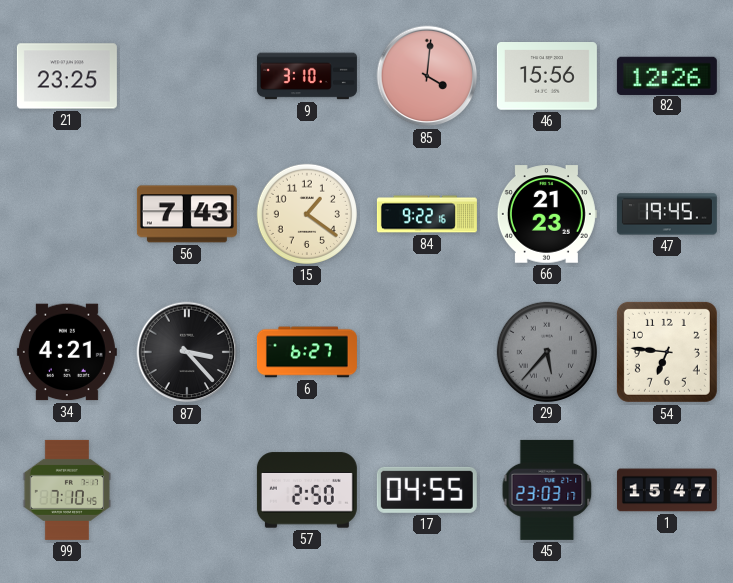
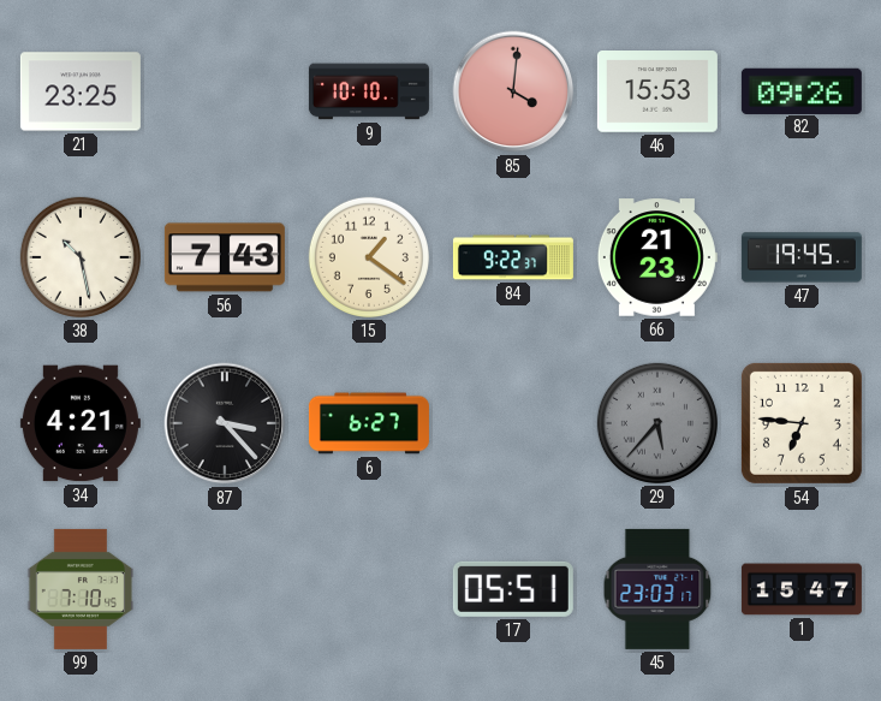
9: 3:10 -> 10:10
46: 15:56 -> 15:53
82: 12:26 -> 09:26
38: none -> 10:28
84: 9:22:16 -> 9:22:37
57: 2:50 -> none
17: 04:55 -> 05:51
